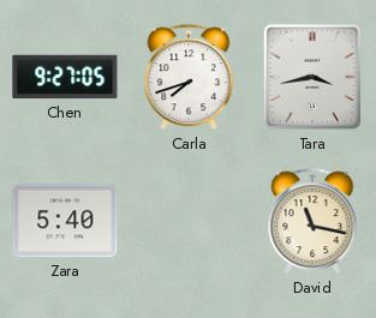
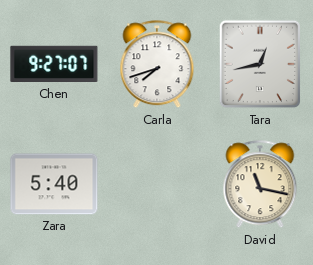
Chen: 9:27:05 -> 9:27:07
Tara: 3:43 -> 12:43
